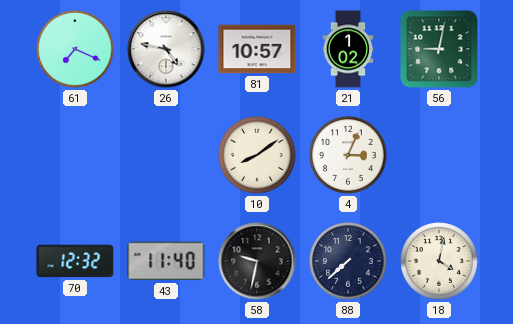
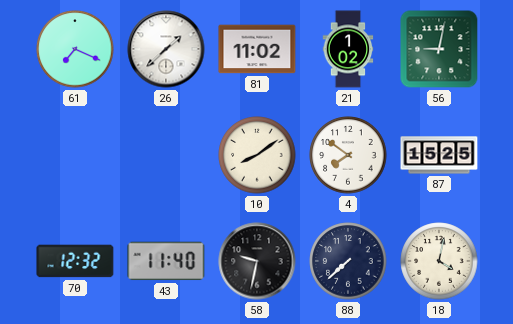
26: 4:47 -> 1:38
81: 10:57 -> 11:02
4: 3:04 -> 7:51
87: none -> 15:25
